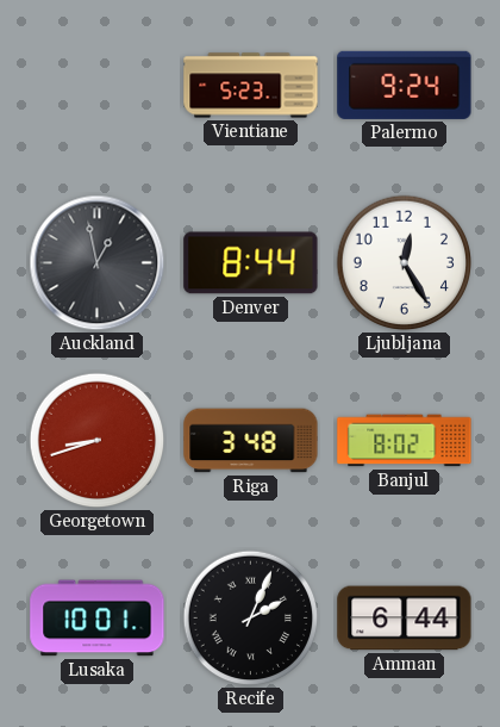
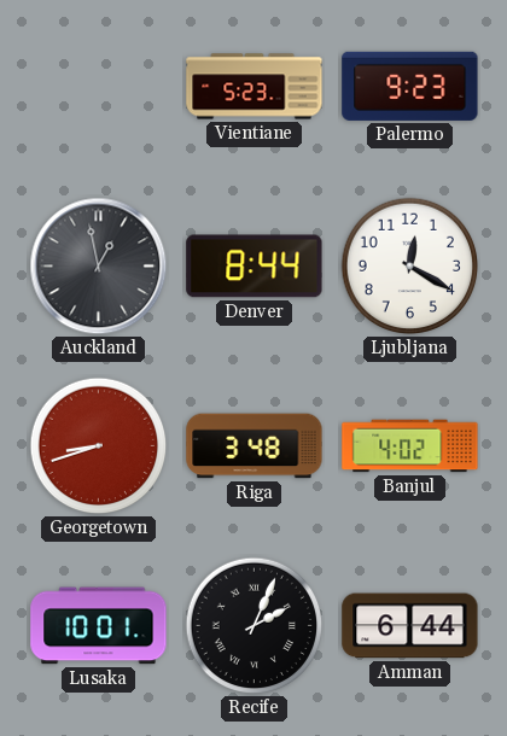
Palermo: 9:24 -> 9:23
Ljubljana: 12:25 -> 12:20
Banjul: 8:02 -> 4:02
